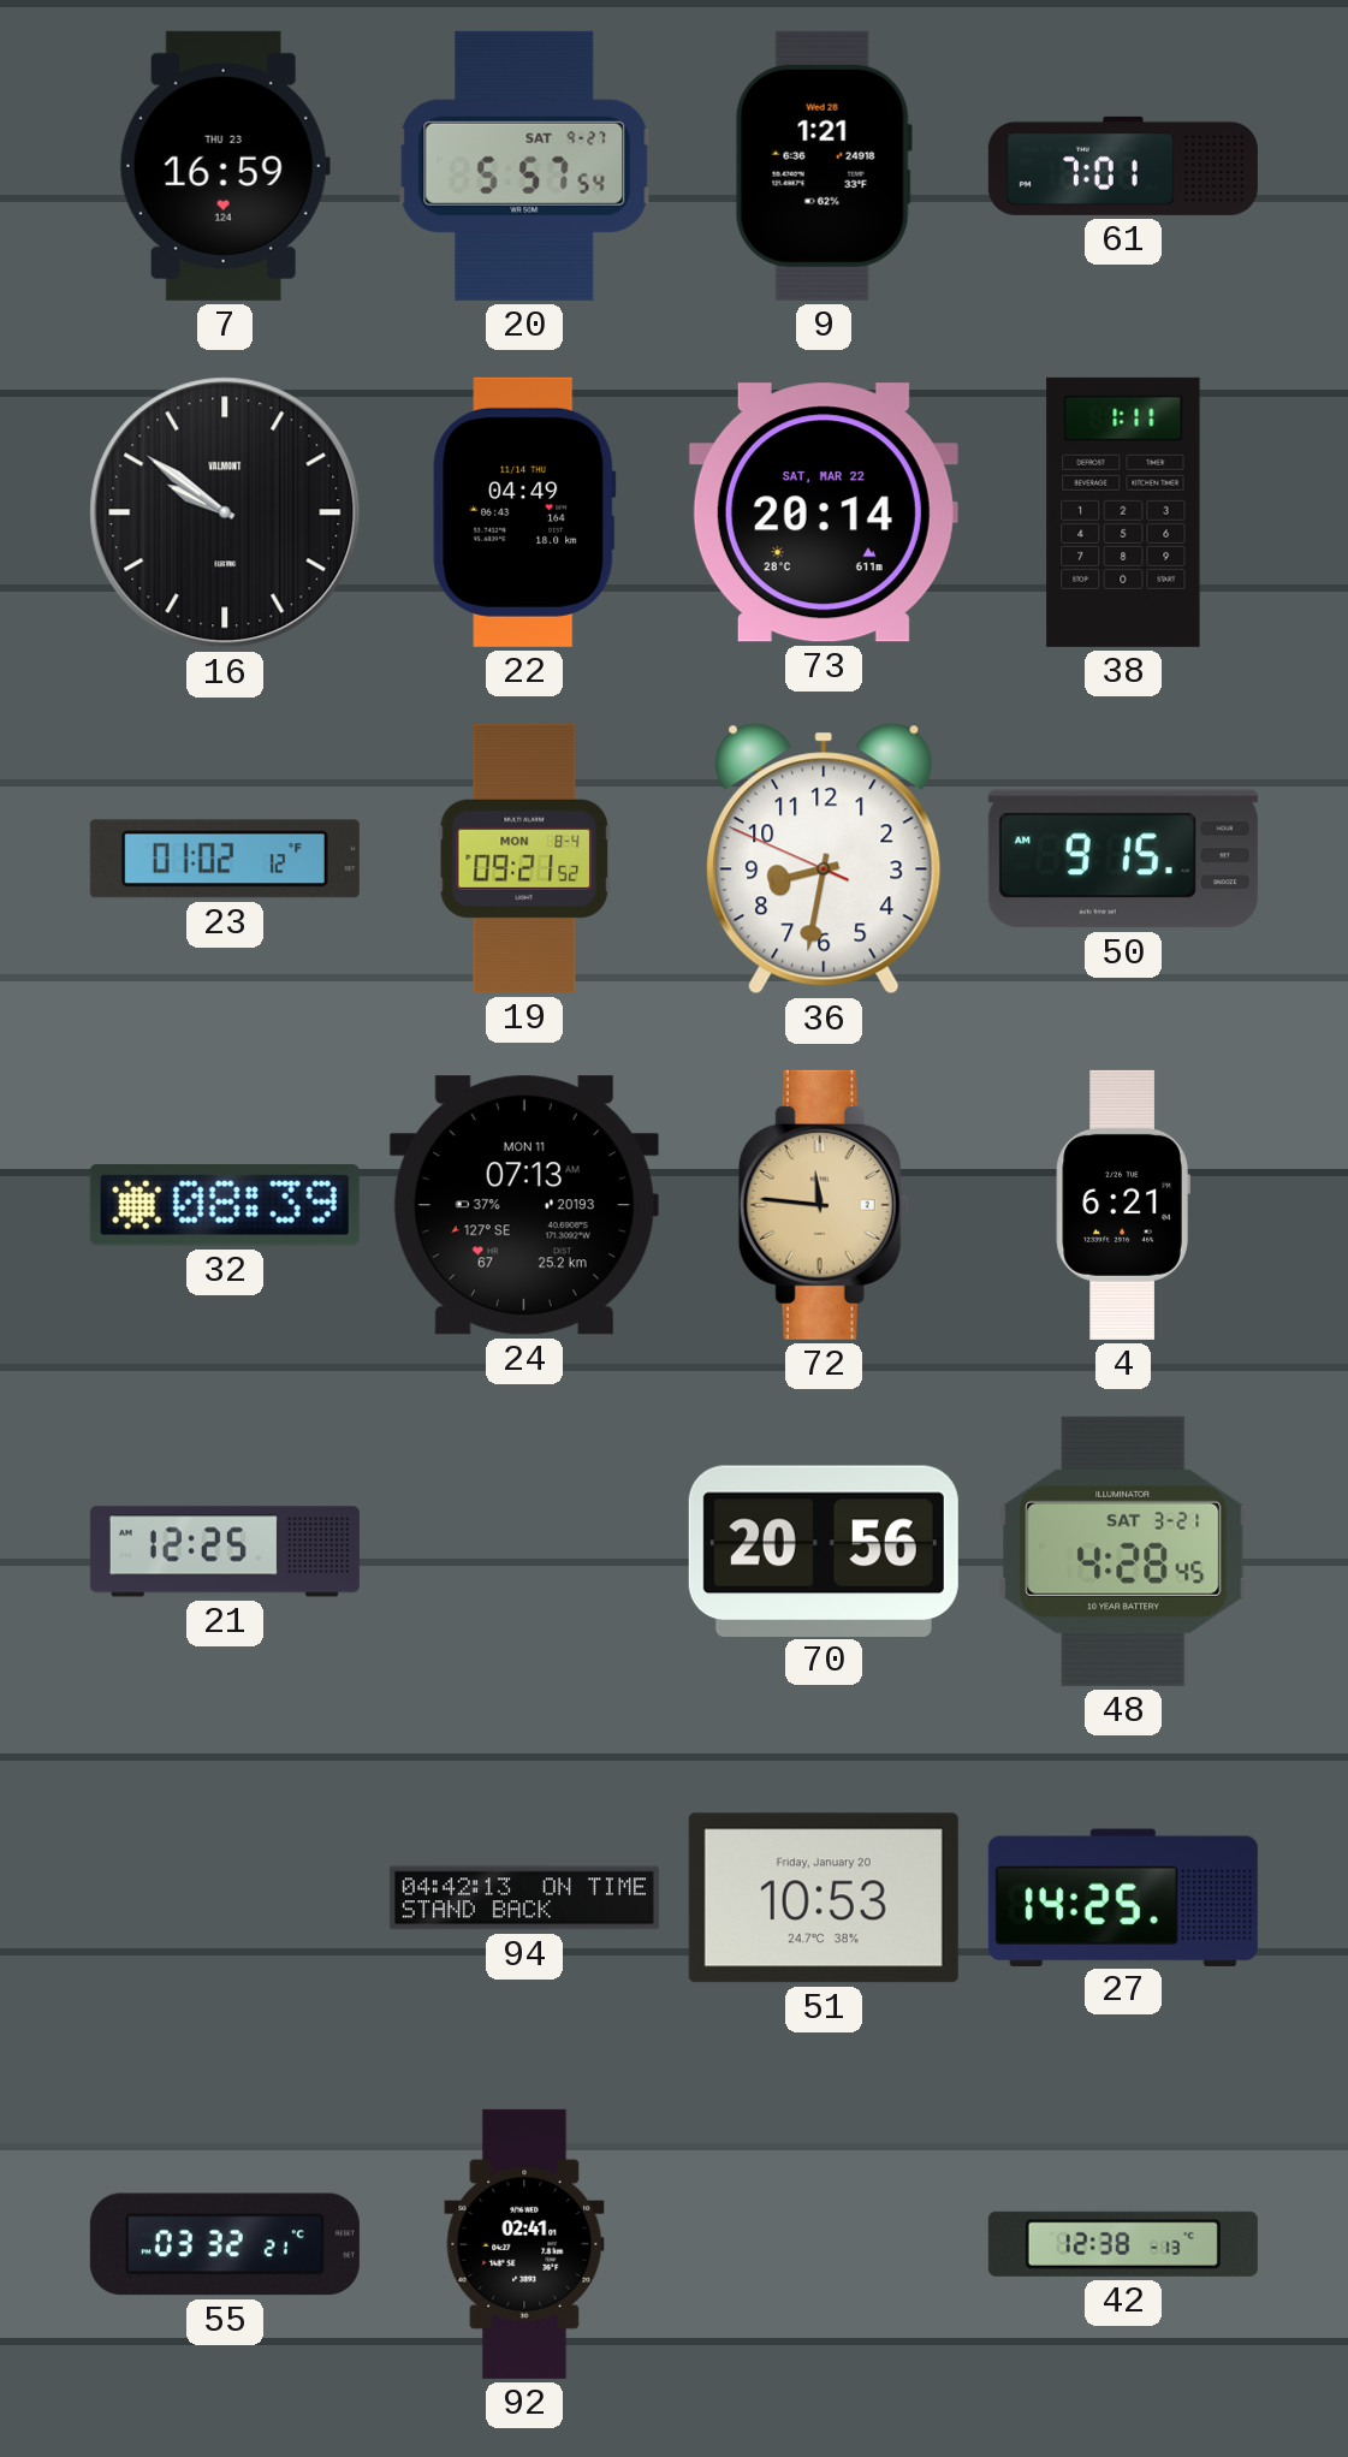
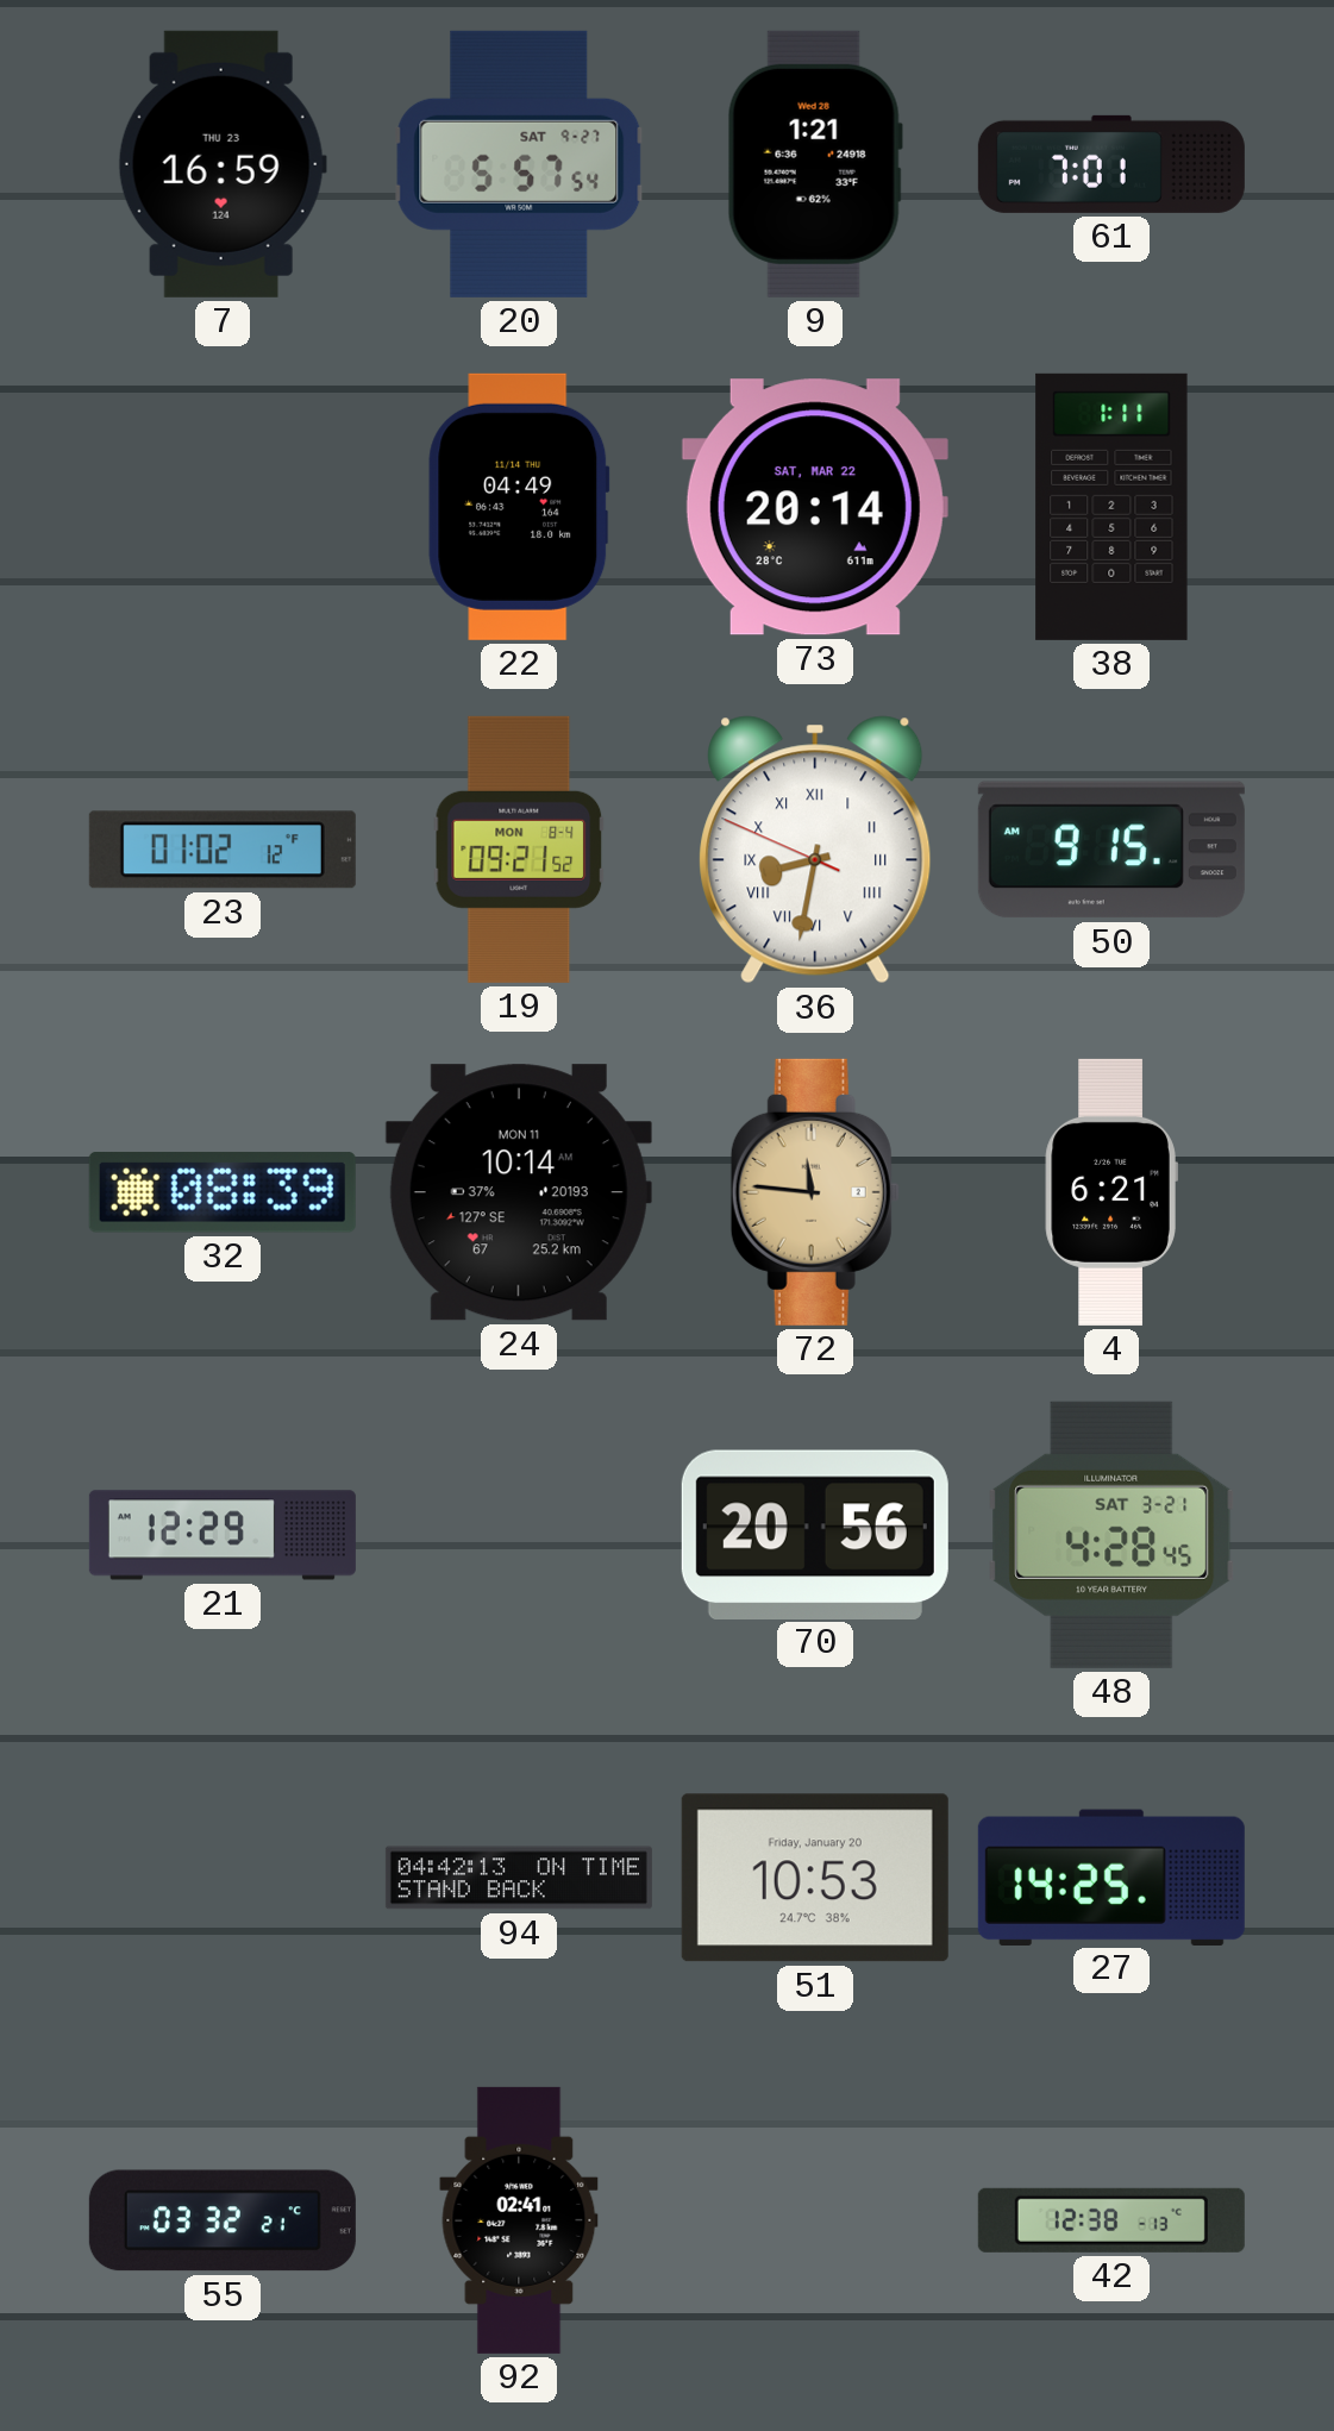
16: 9:51 -> none
36 numerals: Arabic -> Roman
24: 07:13 -> 10:14
21: 12:25 -> 12:29
